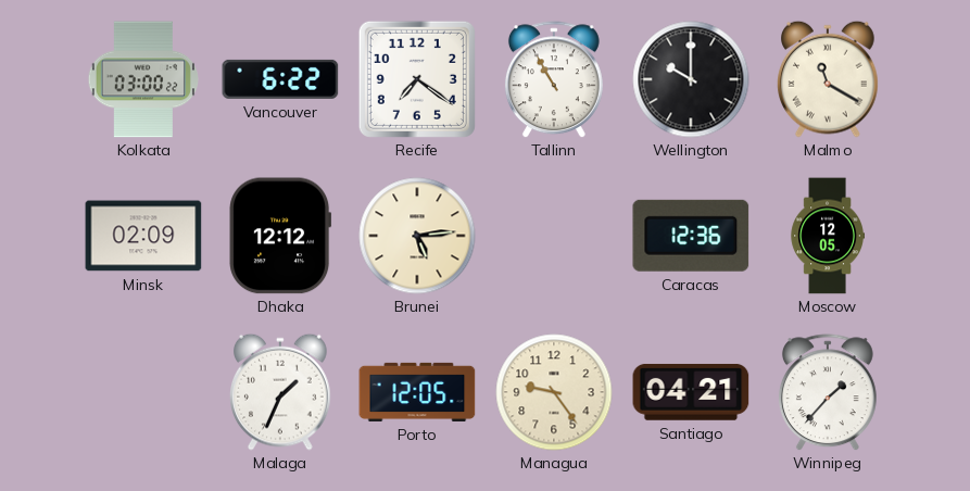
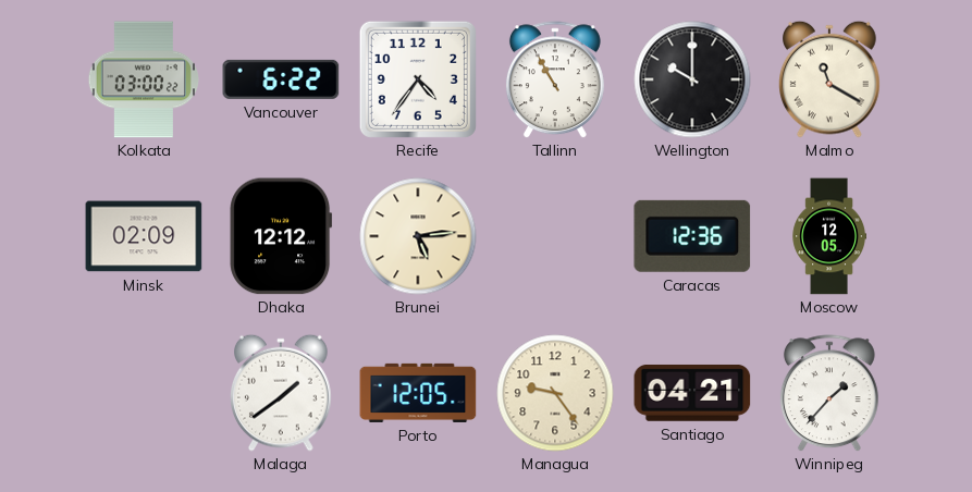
Recife: 7:21 -> 4:36
Malaga: 1:34 -> 1:39
